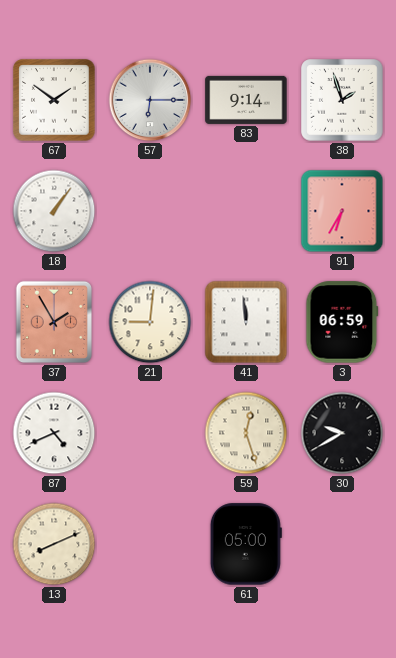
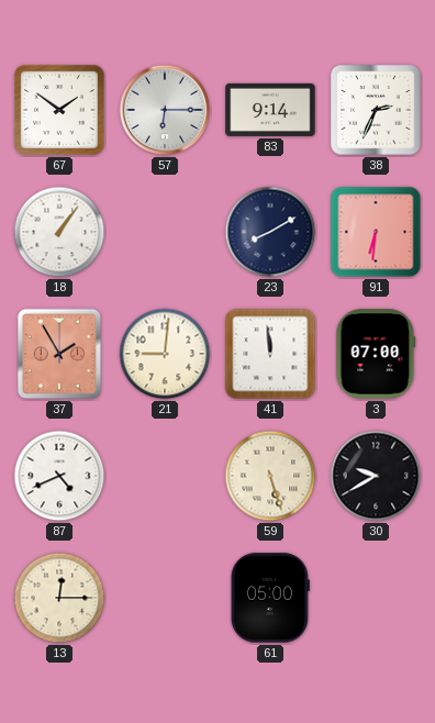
38: 1:57 -> 2:34
23: none -> 8:10
91: 6:35 -> 6:31
3: 06:59 -> 07:00
59: 12:27 -> 5:27
13: 8:11 -> 12:15
